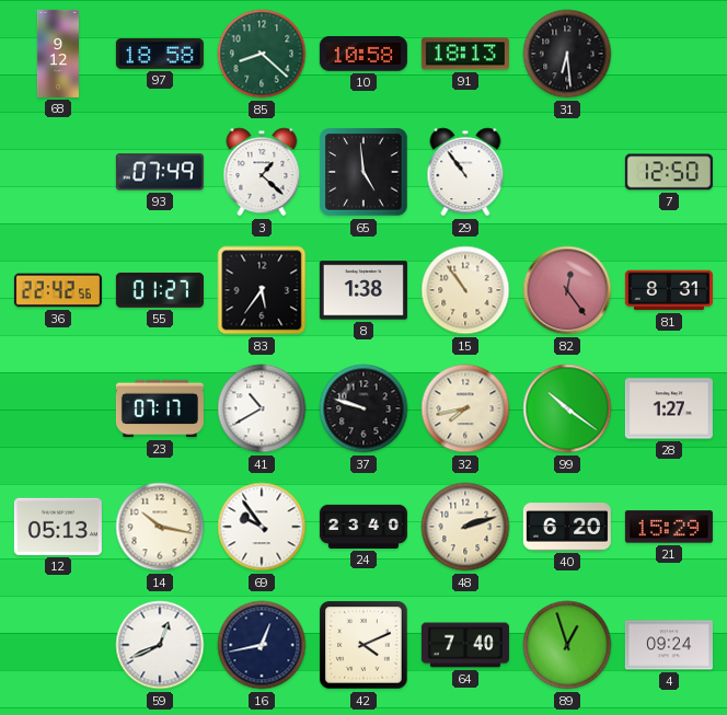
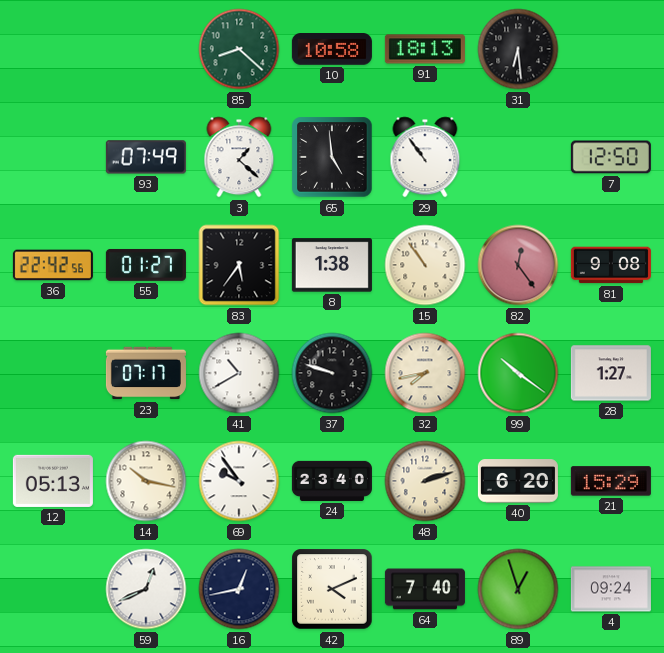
68: 9:12 -> none
97: 18:58 -> none
81: 8:31 -> 9:08
